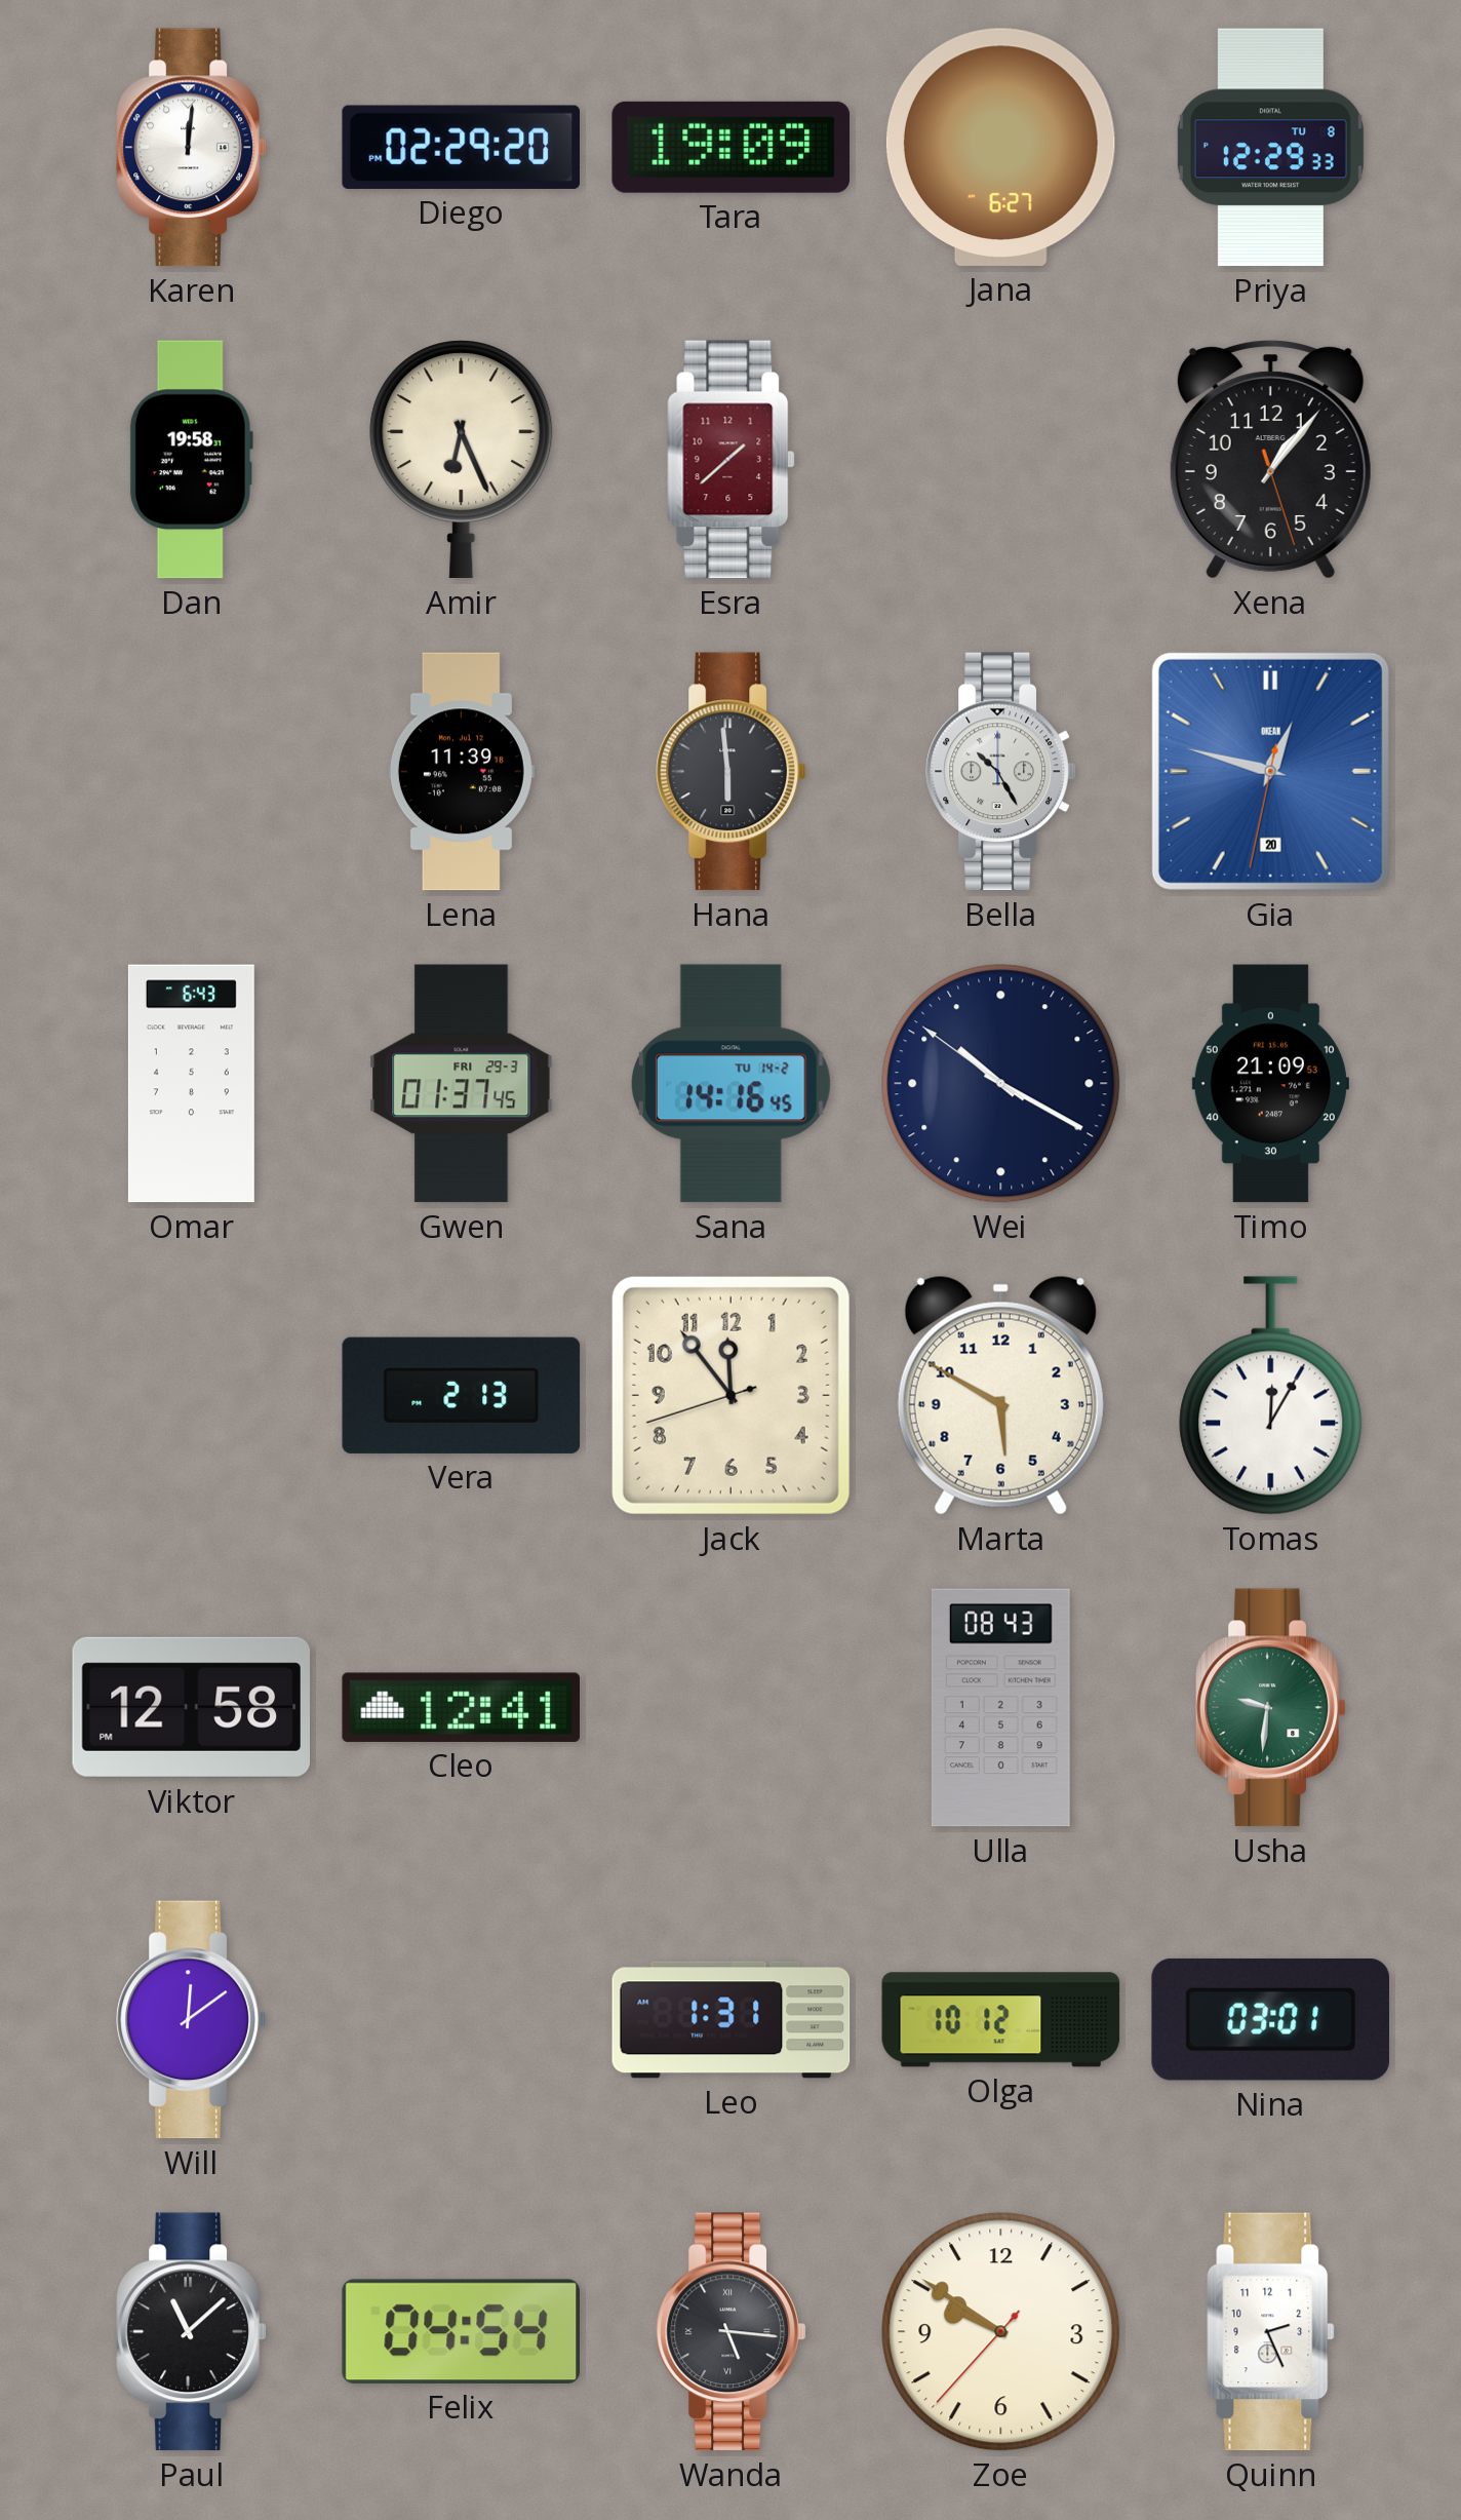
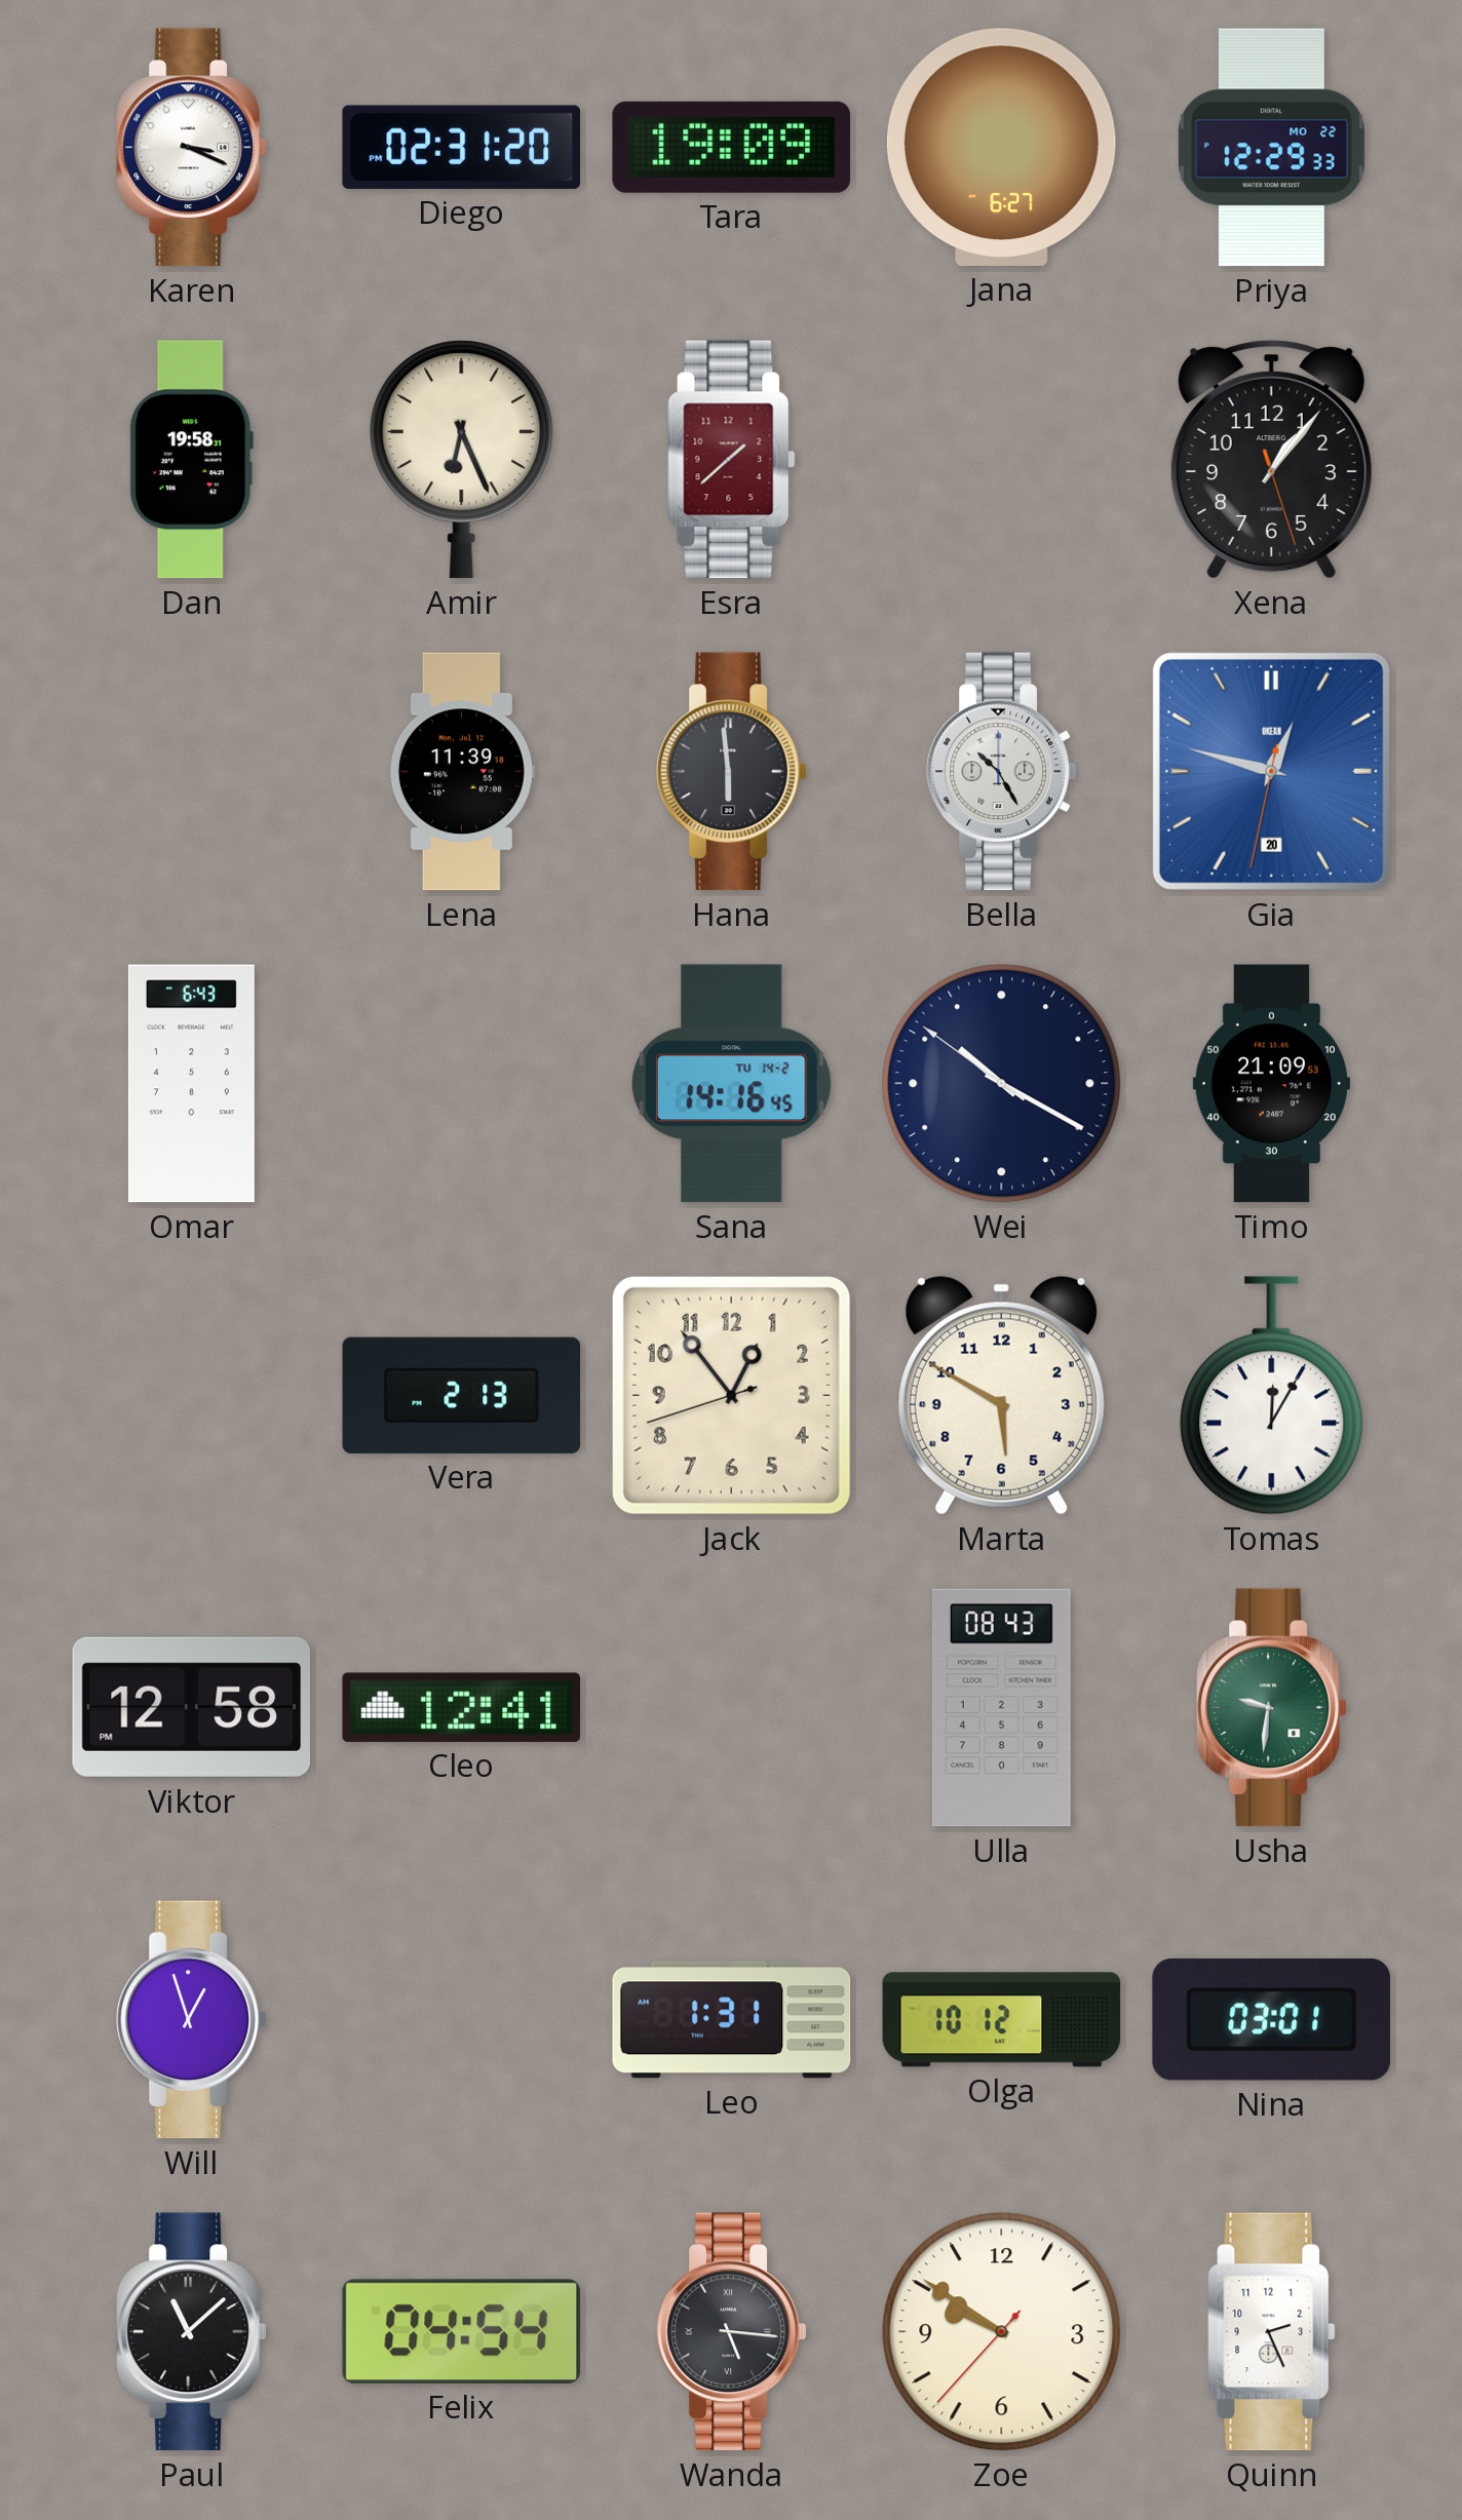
Karen: 12:01 -> 3:19
Diego: 02:29 -> 02:31
Priya date: TU 8 -> MO 22
Gwen: 01:37 -> none
Jack: 11:53 -> 12:53
Will: 12:09 -> 12:57
